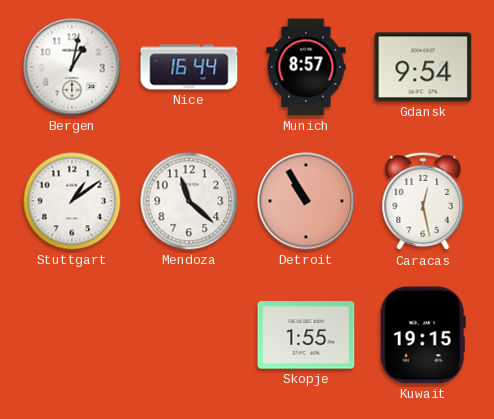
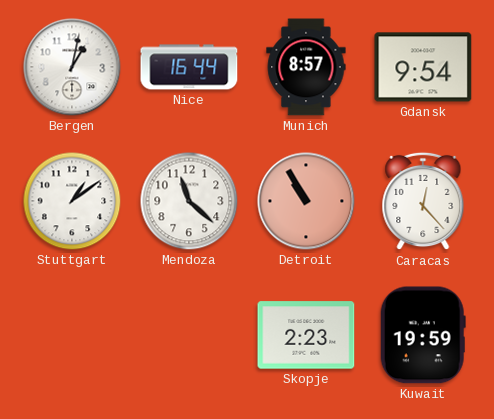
Caracas: 12:28 -> 12:23
Skopje: 1:55 -> 2:23
Kuwait: 19:15 -> 19:59
